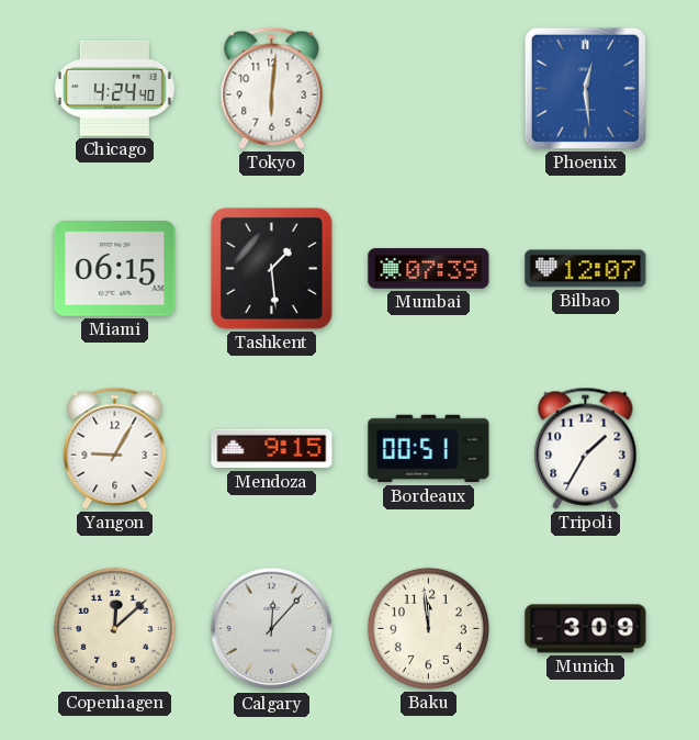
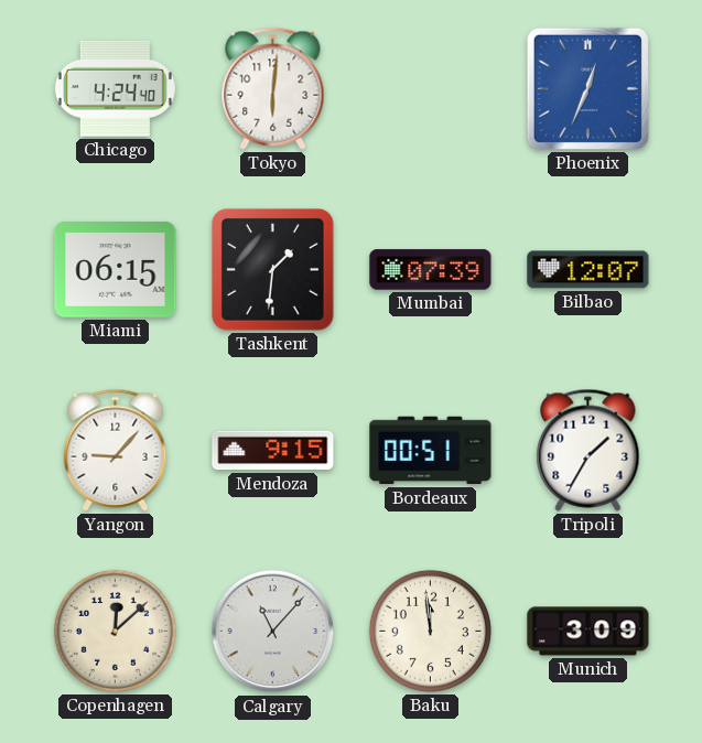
Phoenix: 12:29 -> 12:34
Tashkent: 1:29 -> 1:31
Yangon: 9:05 -> 9:07
Calgary: 12:07 -> 11:07
